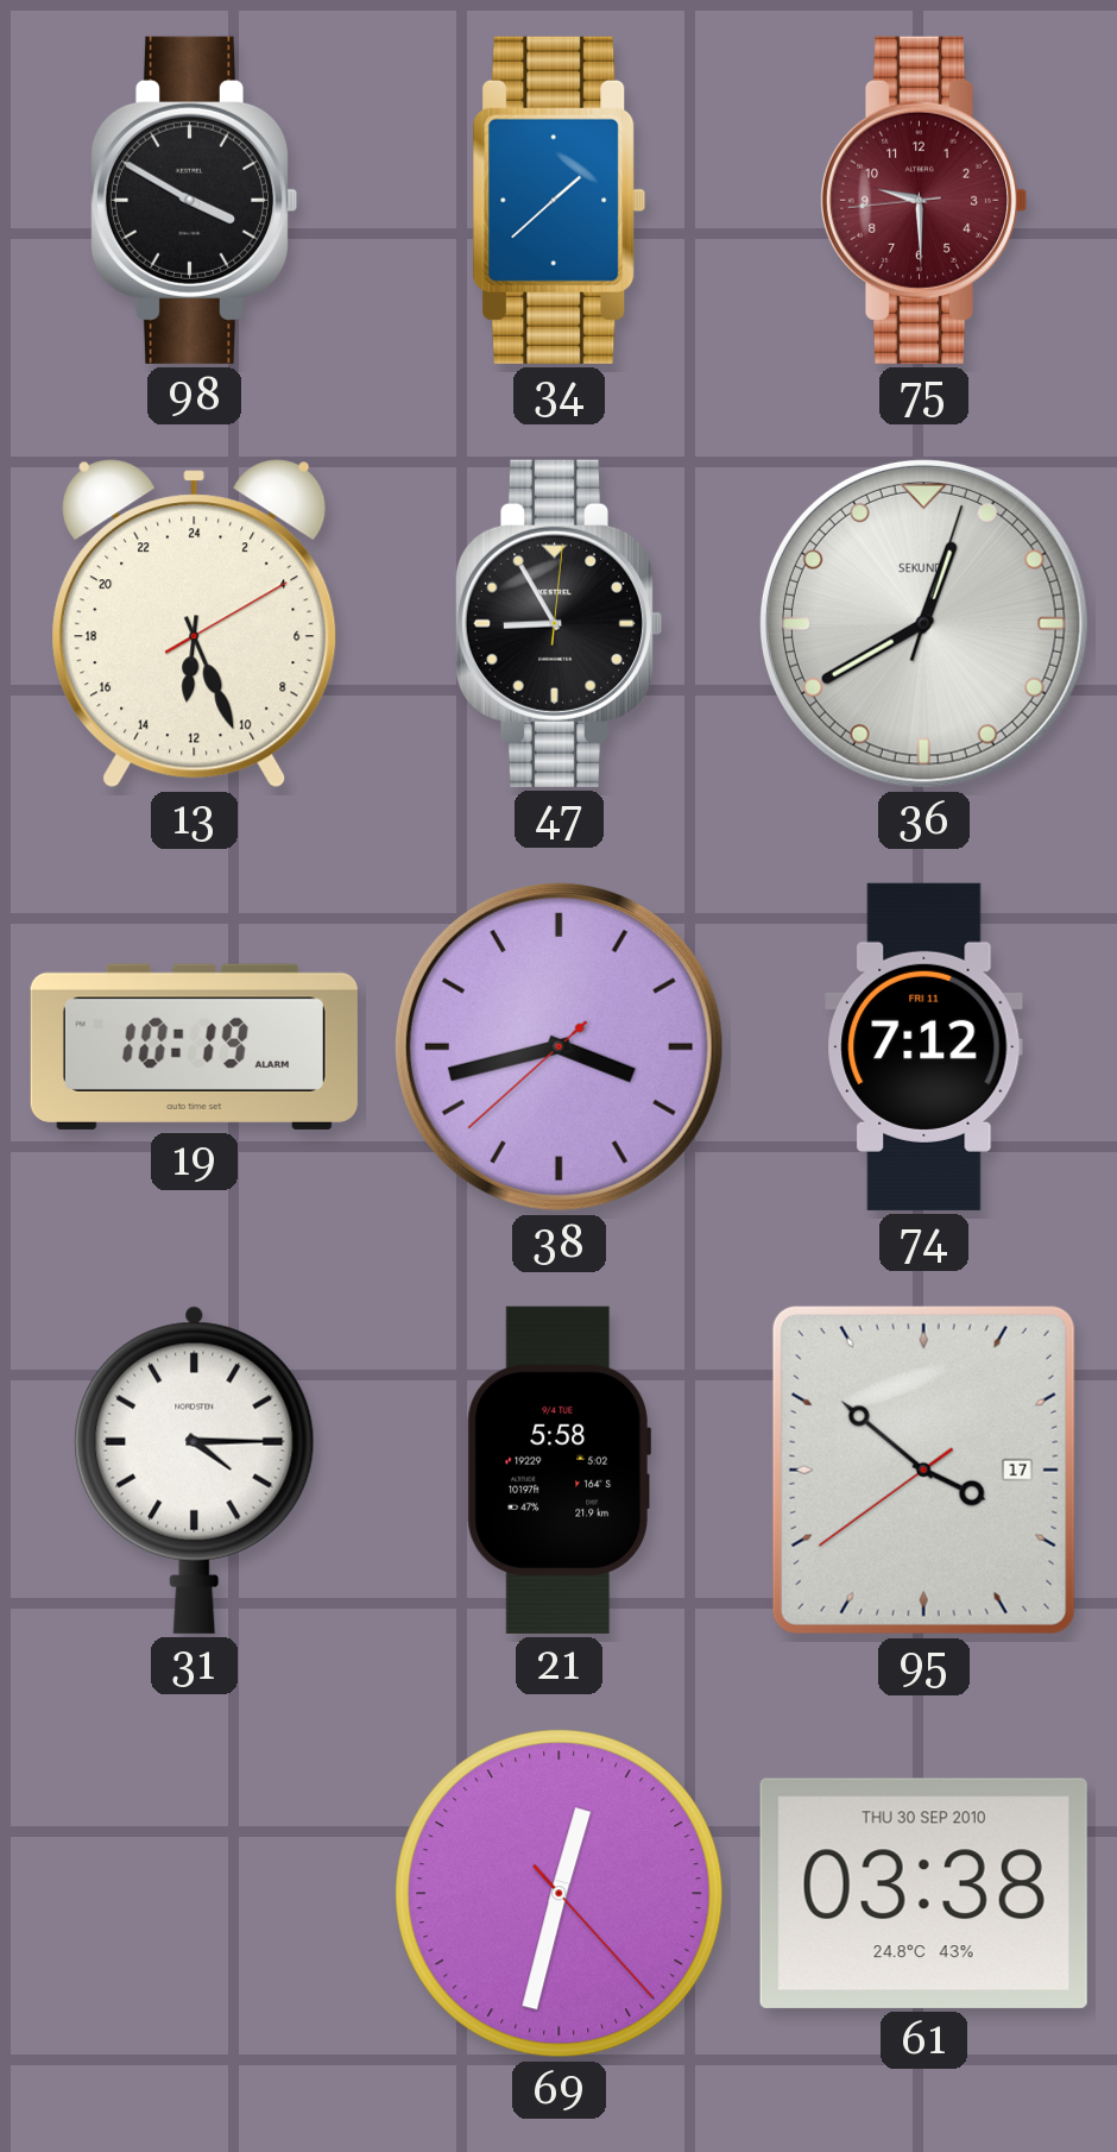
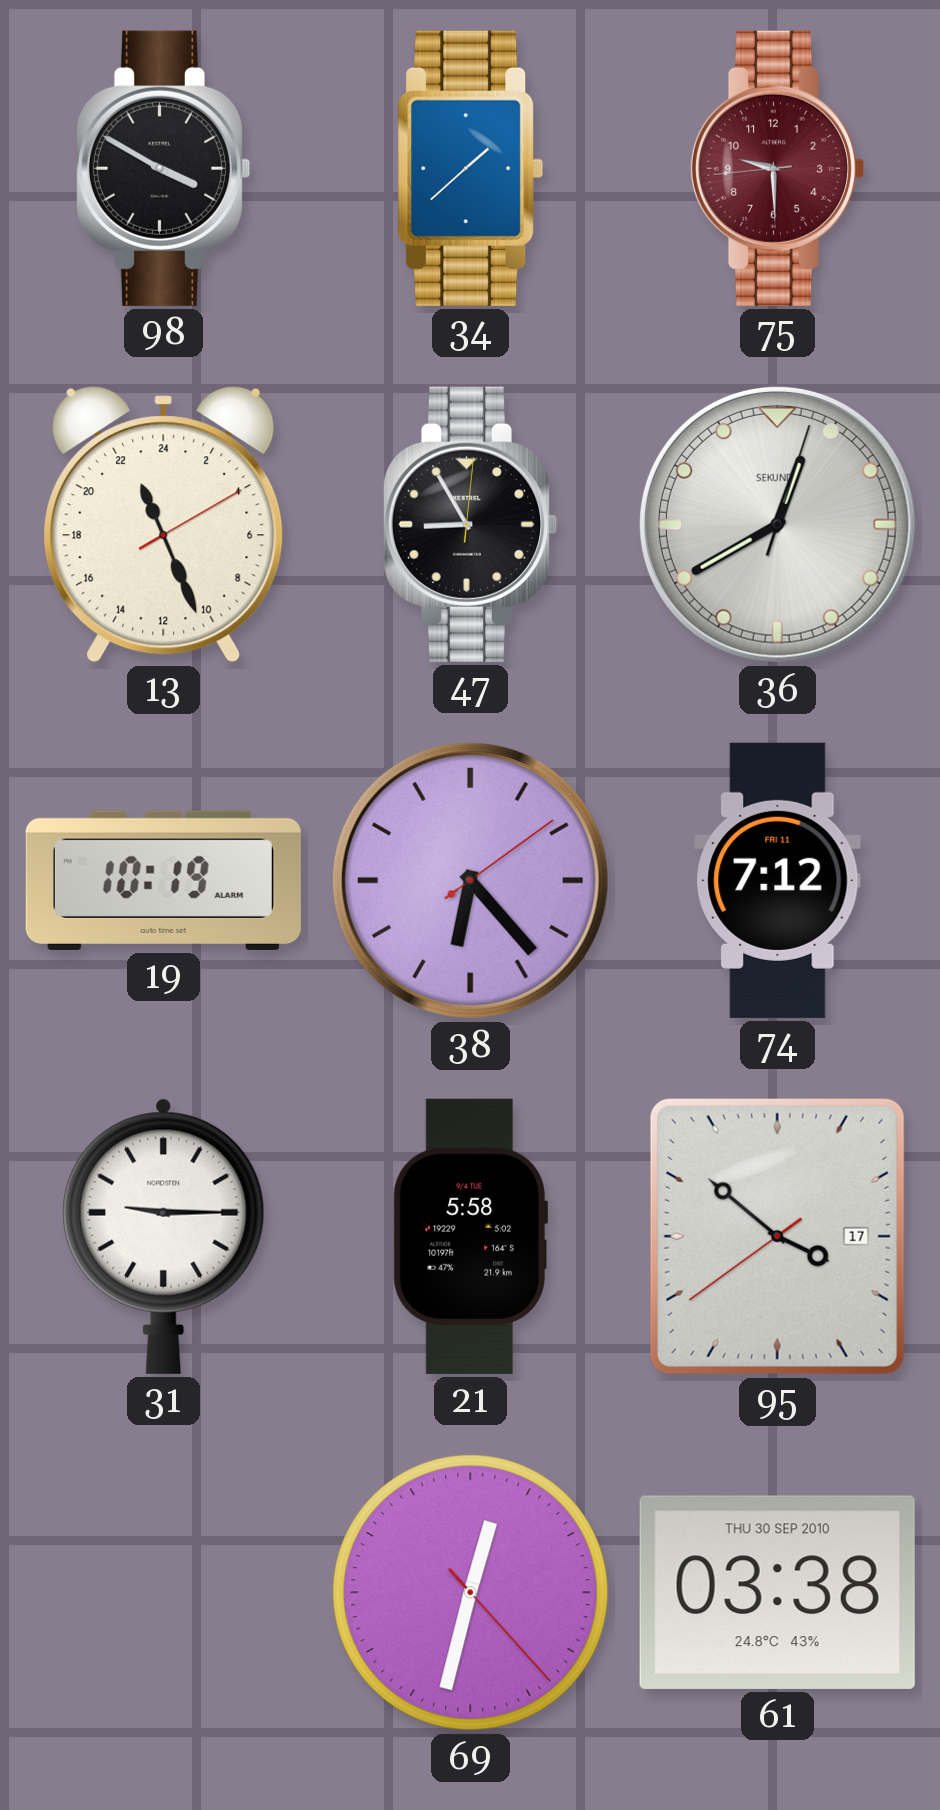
13: 12:26 -> 22:26
38: 3:42 -> 6:23
31: 4:15 -> 9:15
